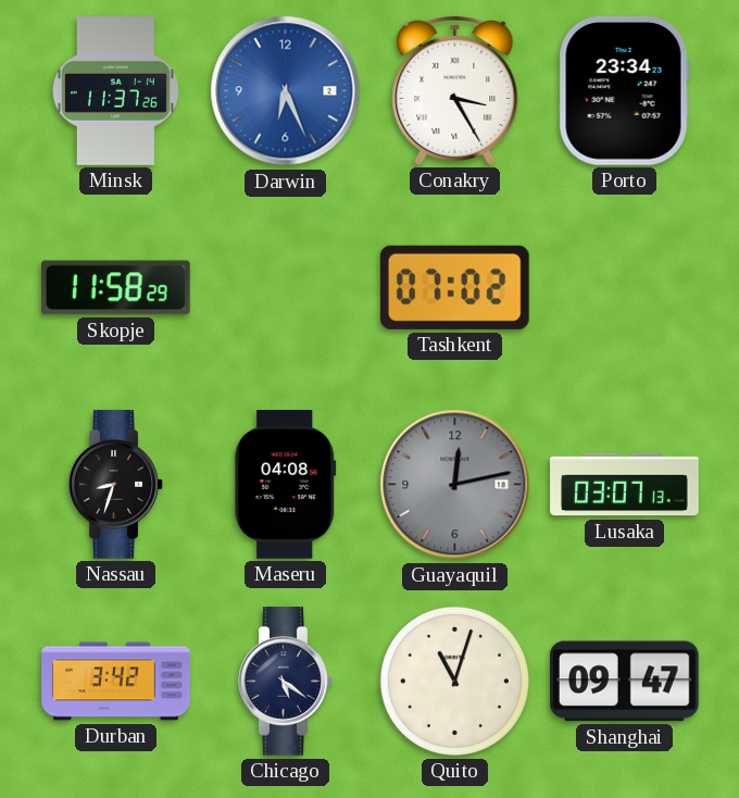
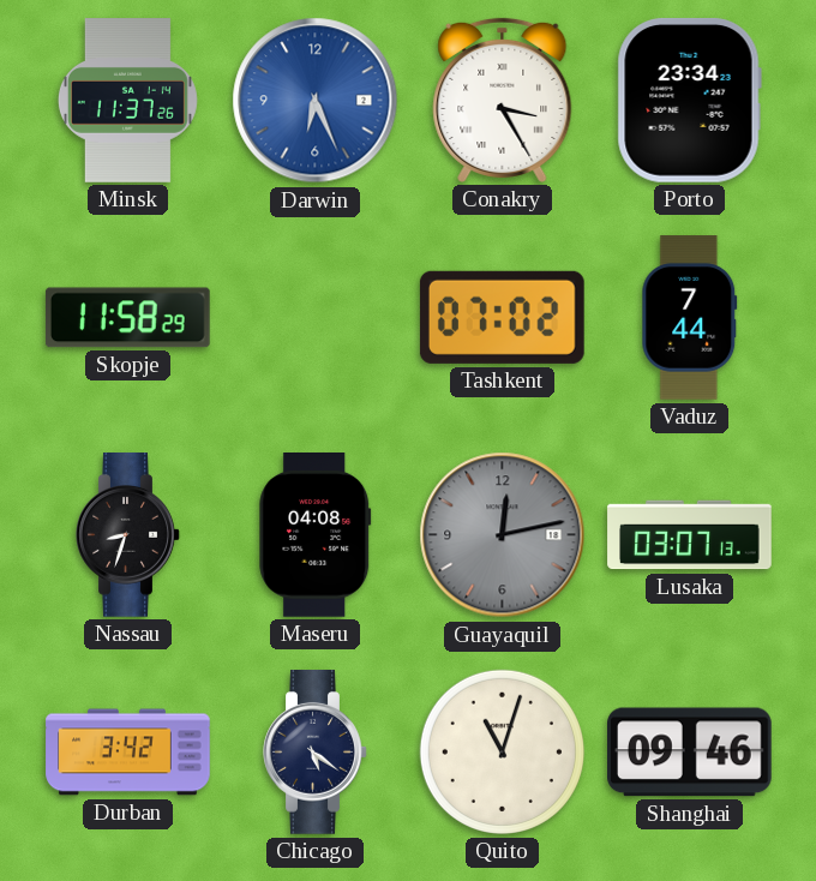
Vaduz: none -> 7:44
Shanghai: 09:47 -> 09:46
